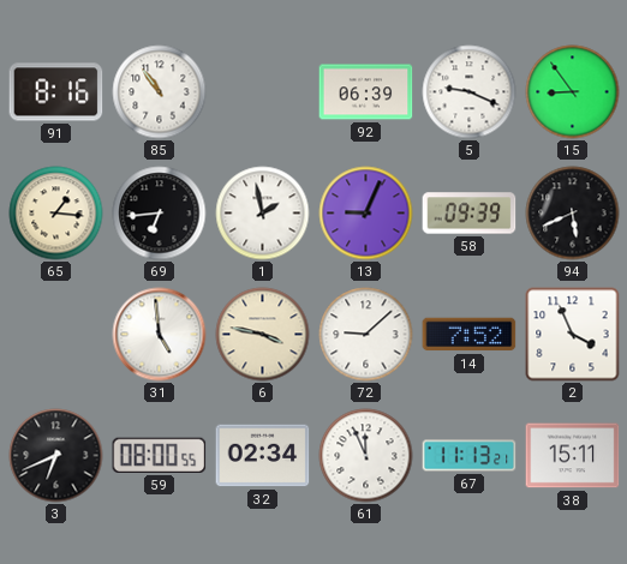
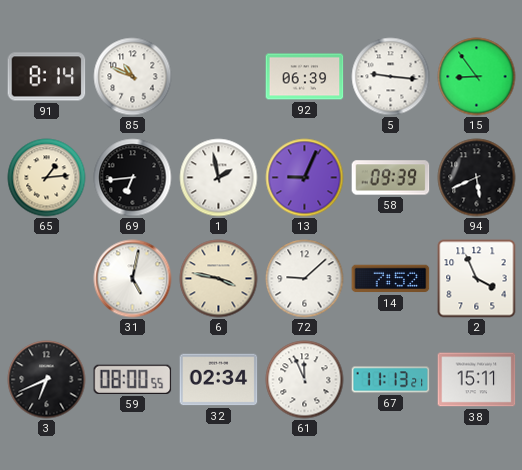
91: 8:16 -> 8:14
85: 10:54 -> 10:49
5: 9:19 -> 9:16
65: 1:16 -> 1:14
31: 4:59 -> 5:02
